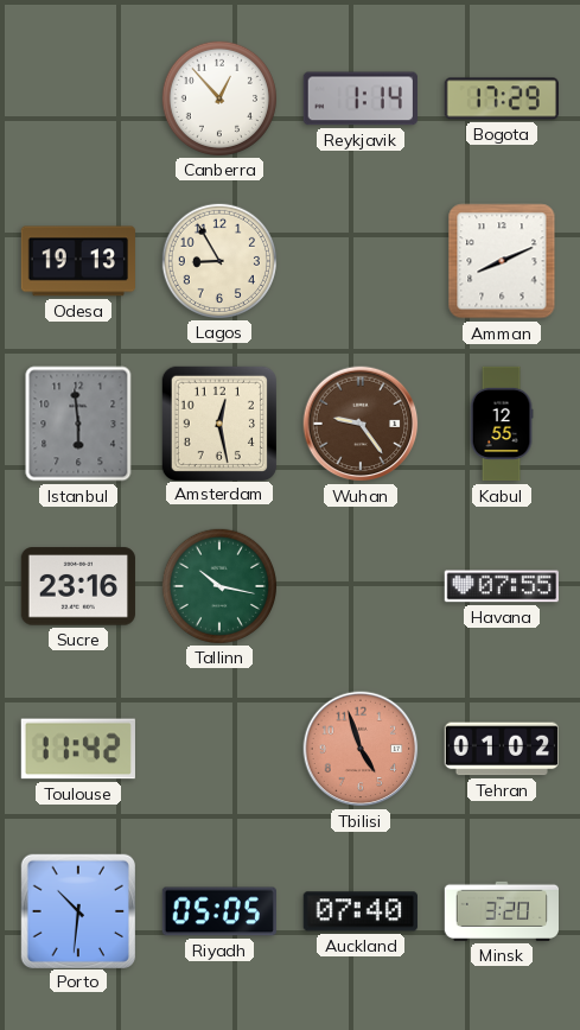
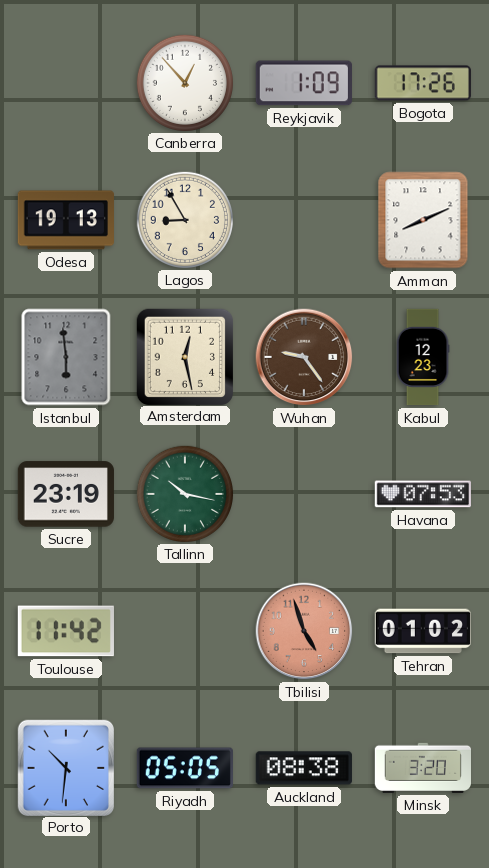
Reykjavik: 1:14 -> 1:09
Bogota: 17:29 -> 17:26
Kabul: 12:55 -> 12:23
Sucre: 23:16 -> 23:19
Havana: 07:55 -> 07:53
Auckland: 07:40 -> 08:38
